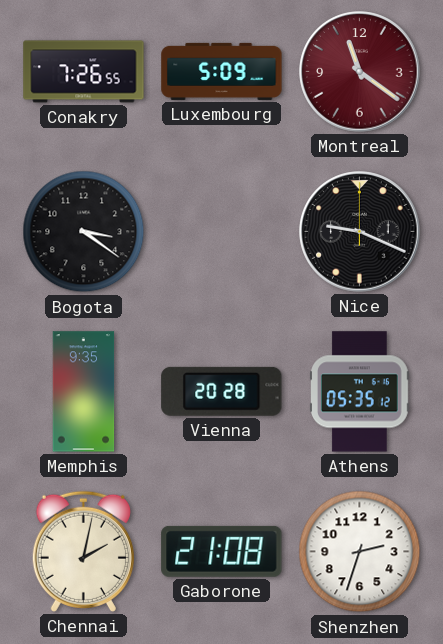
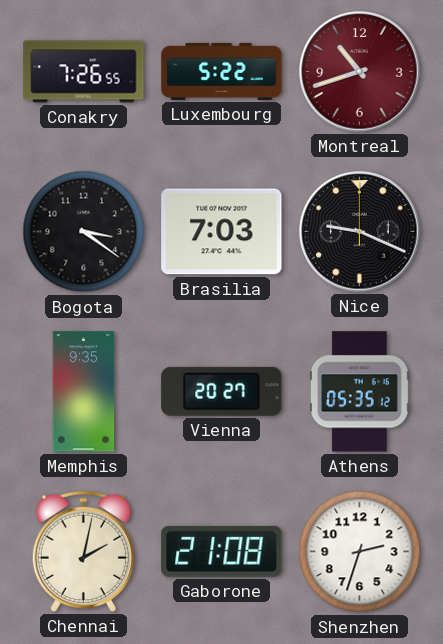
Luxembourg: 5:09 -> 5:22
Montreal: 11:21 -> 10:42
Brasilia: none -> 7:03
Vienna: 20:28 -> 20:27
